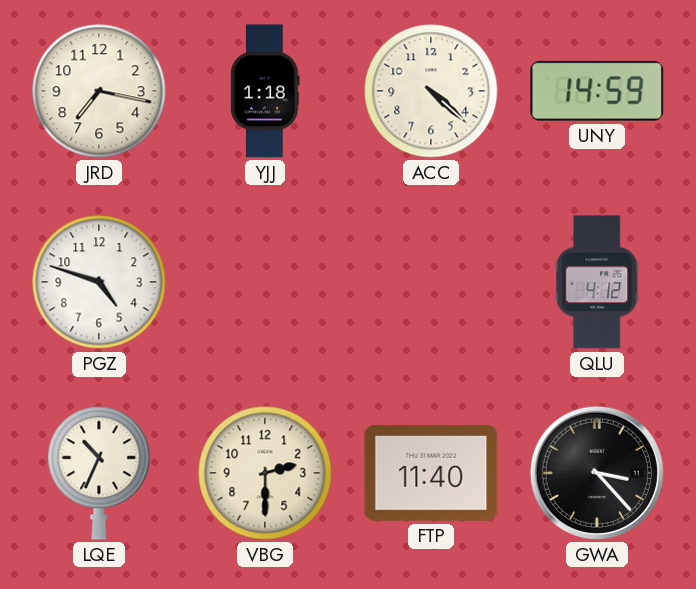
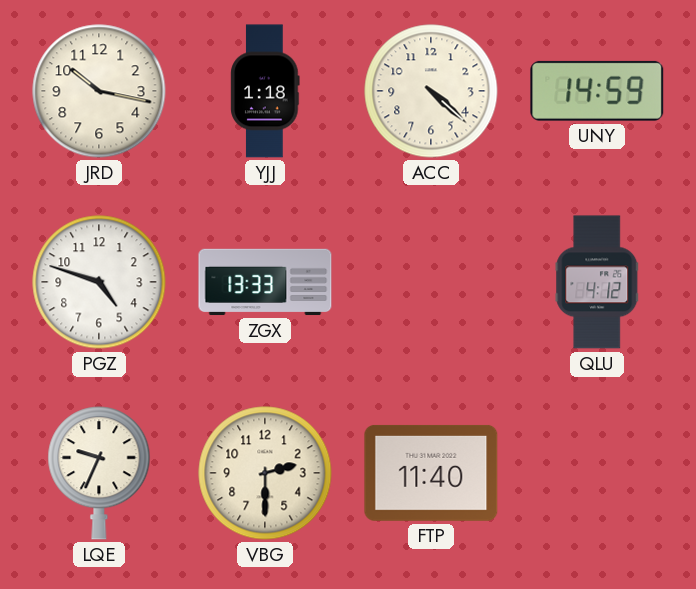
JRD: 7:17 -> 10:17
ZGX: none -> 13:33
LQE: 10:34 -> 9:34
GWA: 3:23 -> none
